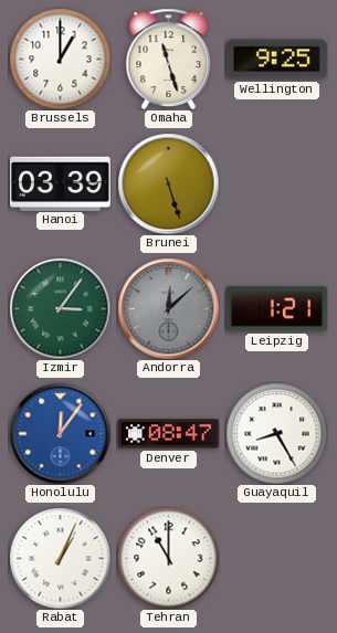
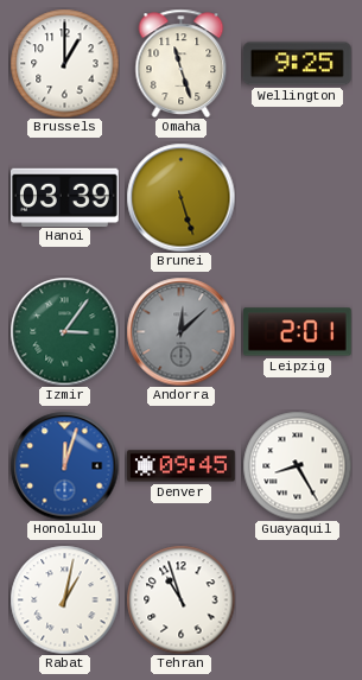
Leipzig: 1:21 -> 2:01
Honolulu: 12:06 -> 12:03
Denver: 08:47 -> 09:45
Rabat: 1:04 -> 1:02
Tehran: 11:00 -> 10:57
